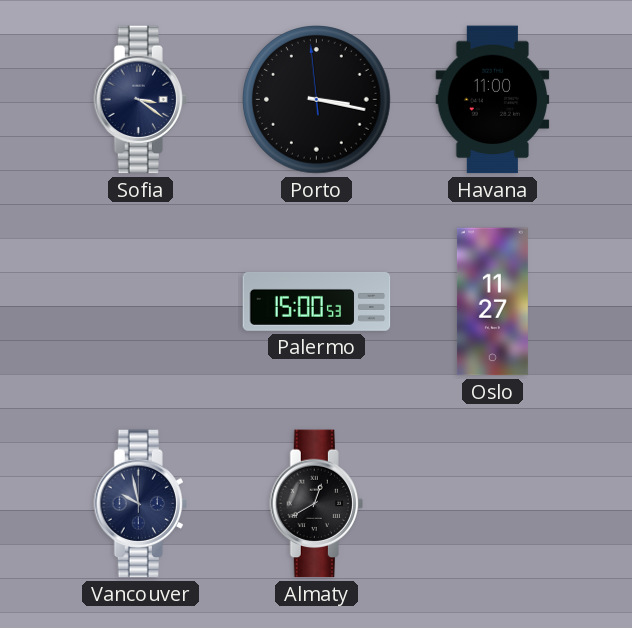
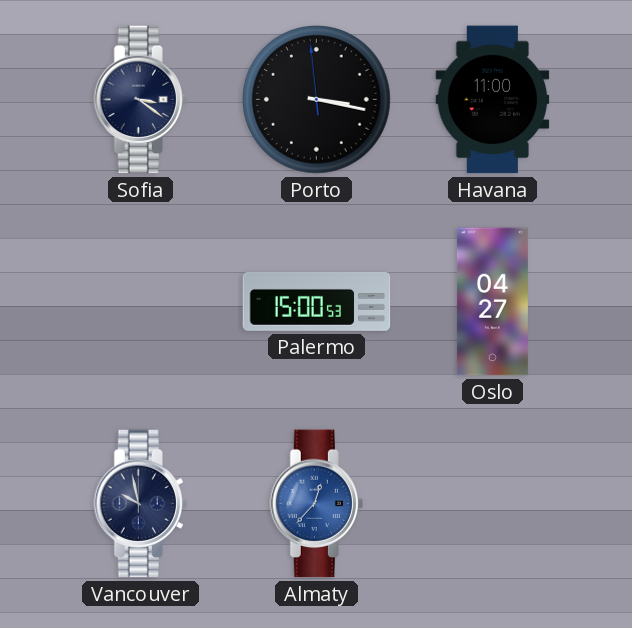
Oslo: 11:27 -> 04:27
Almaty: 12:40 -> 12:37
Almaty dial: black -> blue
